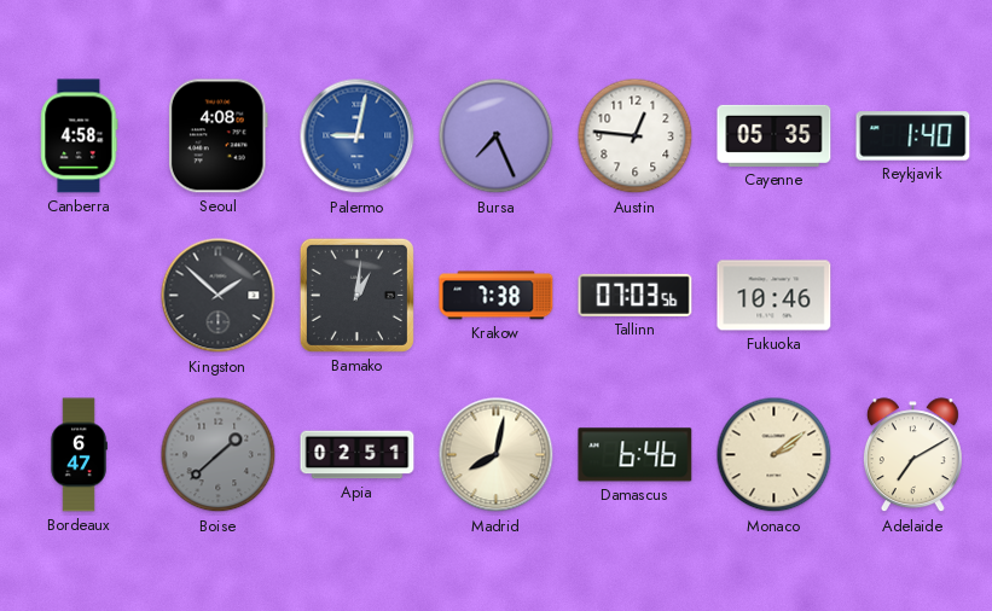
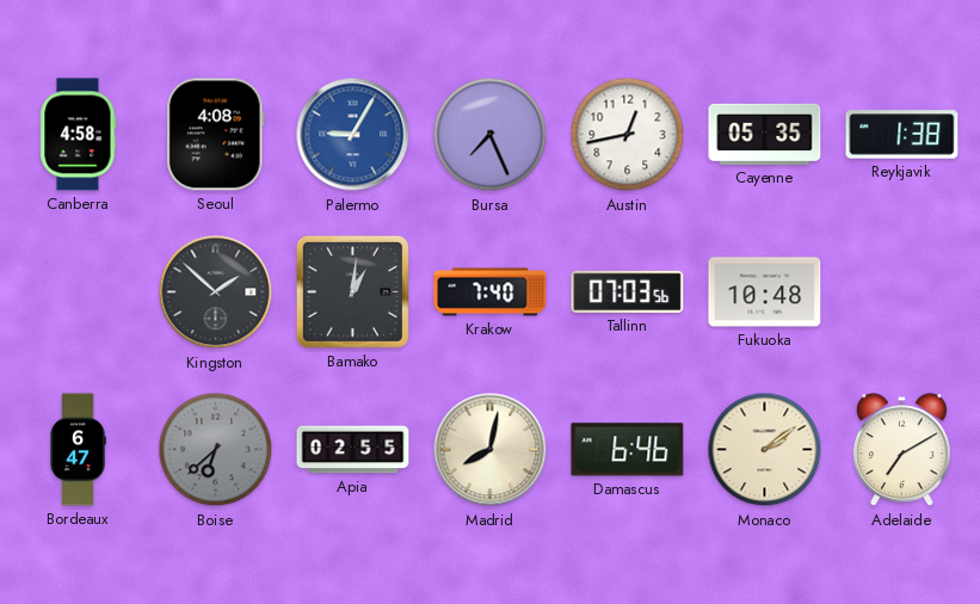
Palermo: 9:02 -> 9:05
Austin: 12:46 -> 12:43
Reykjavik: 1:40 -> 1:38
Krakow: 7:38 -> 7:40
Fukuoka: 10:46 -> 10:48
Boise: 1:38 -> 6:38
Apia: 02:51 -> 02:55
